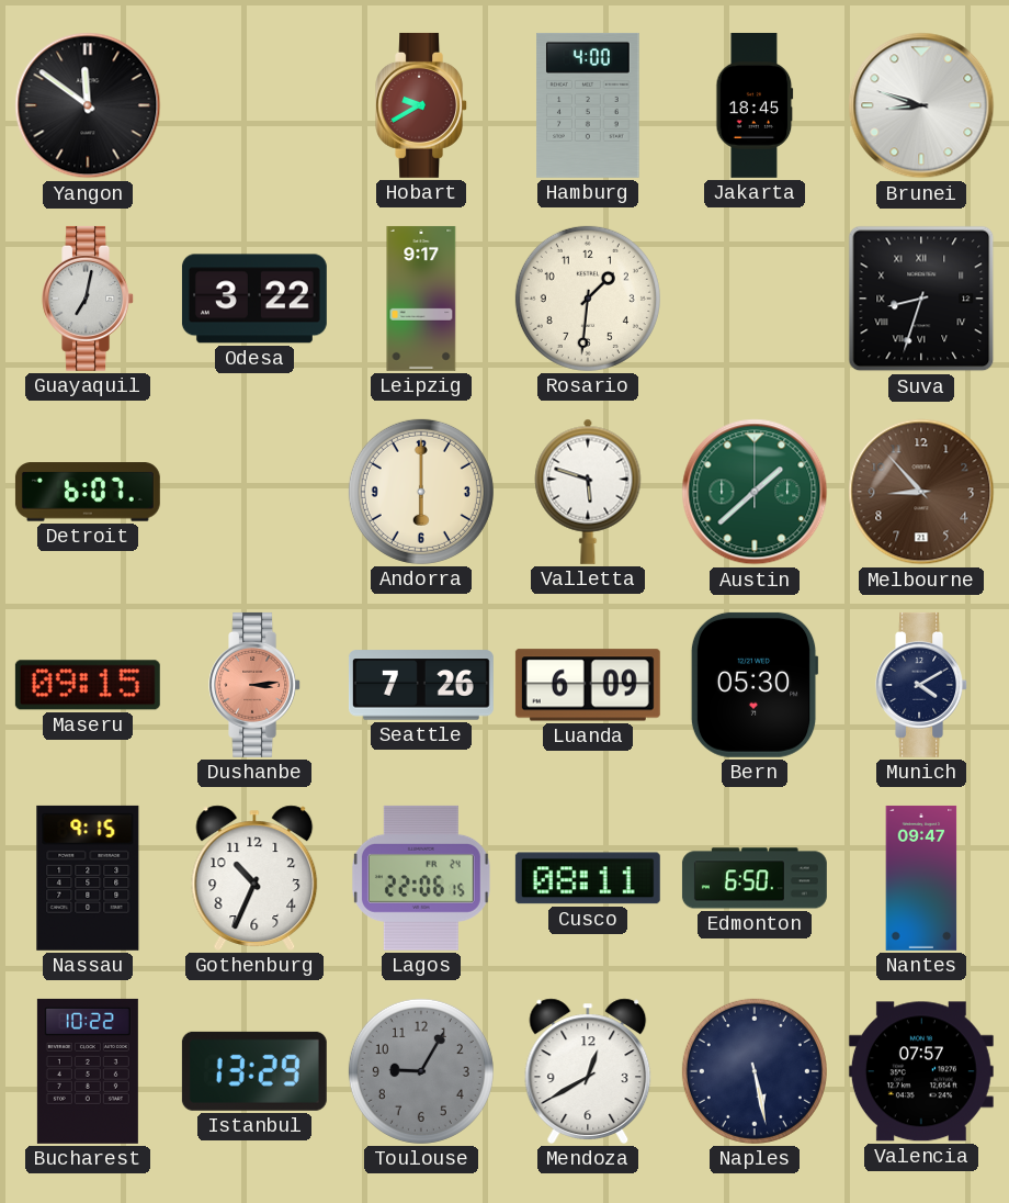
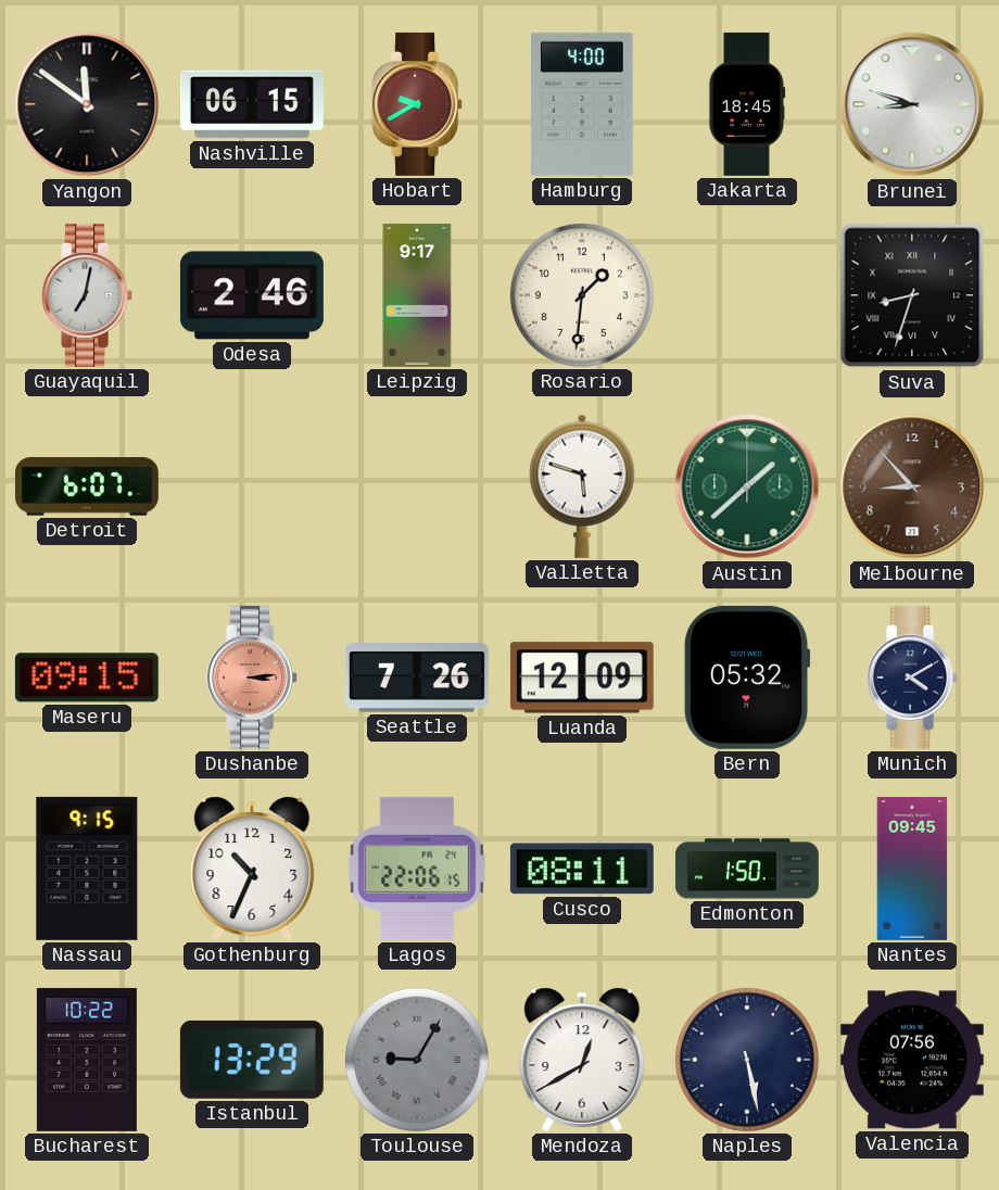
Nashville: none -> 06:15
Odesa: 3:22 -> 2:46
Andorra: 6:00 -> none
Luanda: 6:09 -> 12:09
Bern: 05:30 -> 05:32
Edmonton: 6:50 -> 1:50
Nantes: 09:47 -> 09:45
Toulouse numerals: Arabic -> Roman
Valencia: 07:57 -> 07:56
